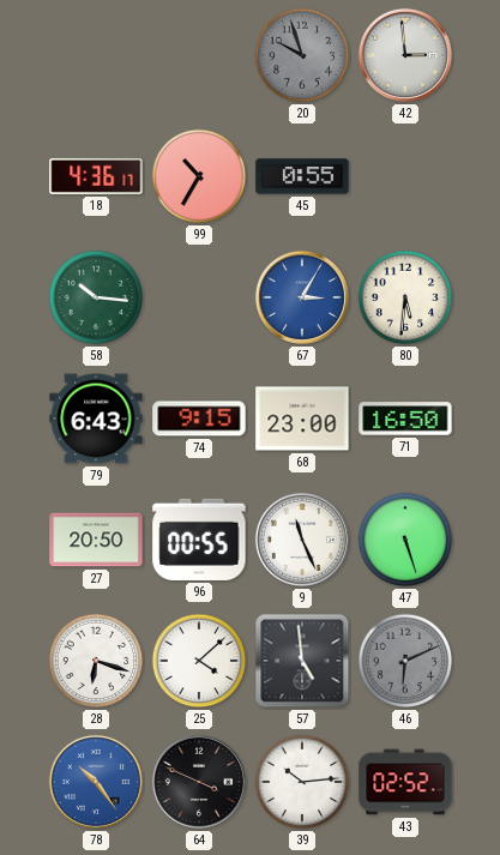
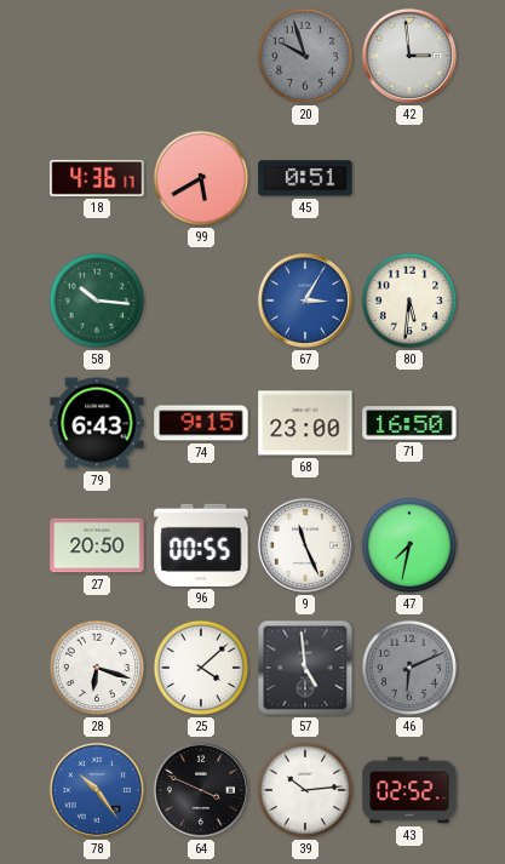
99: 10:35 -> 5:40
45: 0:55 -> 0:51
47: 5:27 -> 7:32
